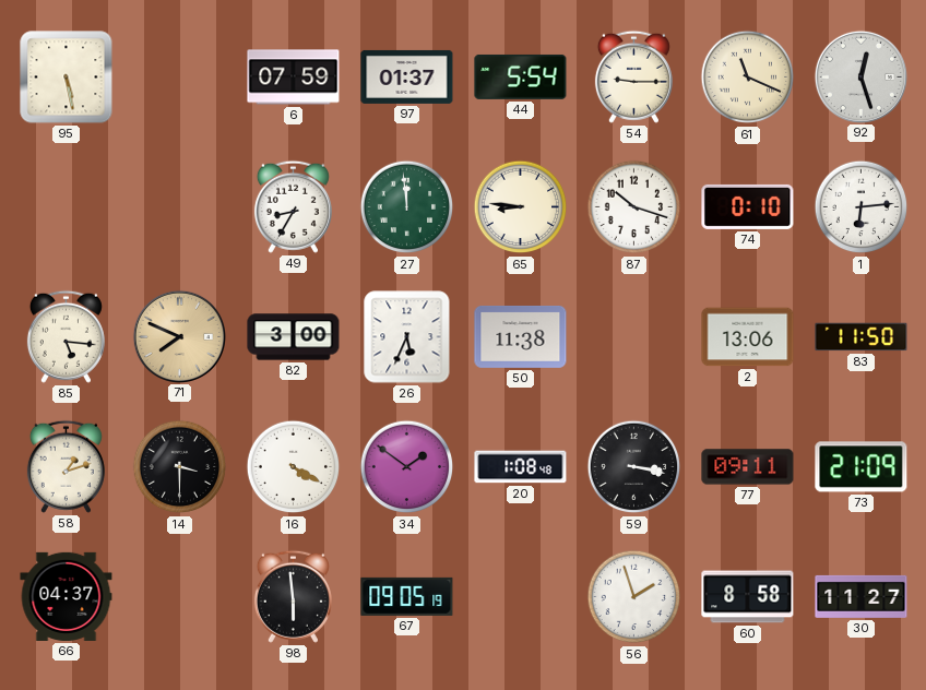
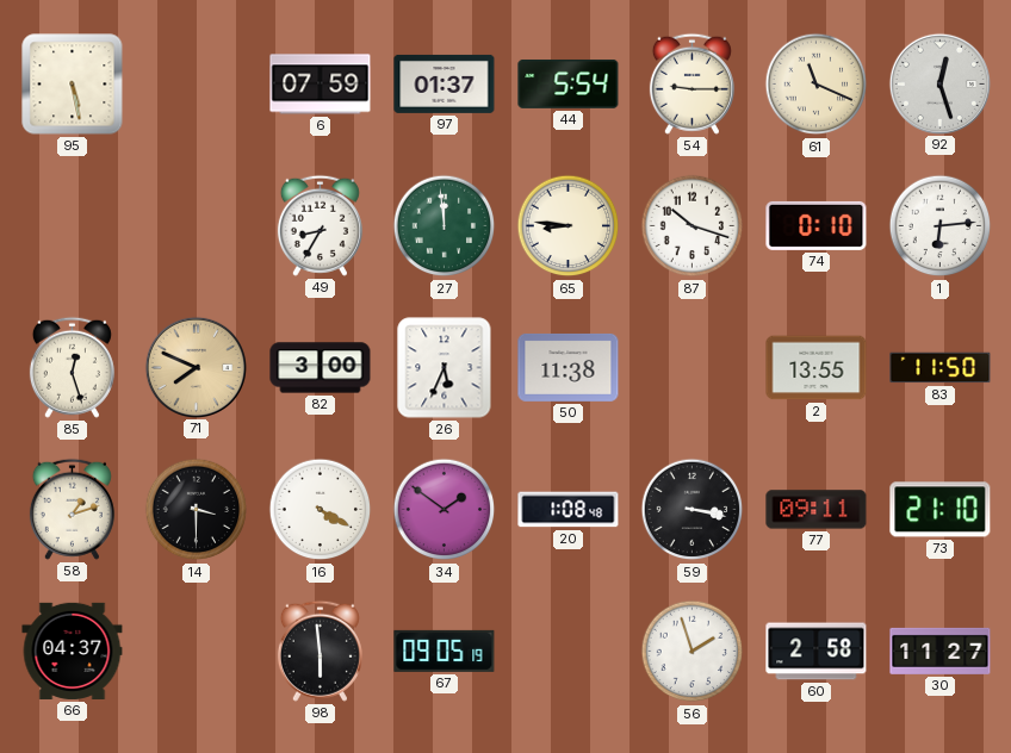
85: 5:16 -> 12:27
2: 13:06 -> 13:55
73: 21:09 -> 21:10
60: 8:58 -> 2:58
